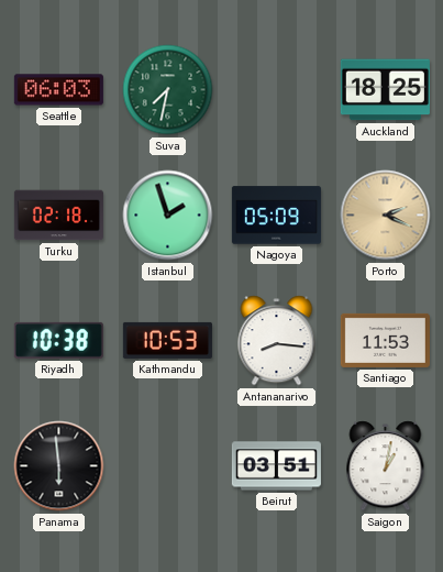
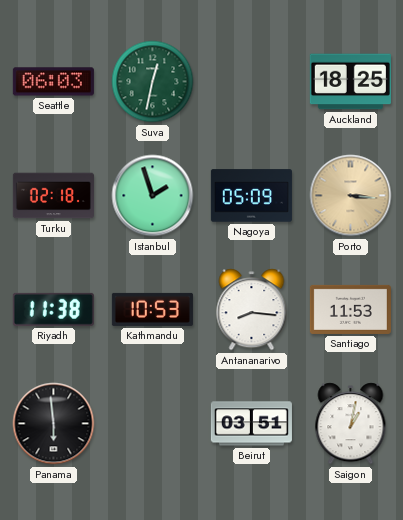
Suva: 7:32 -> 12:32
Porto: 2:19 -> 3:16
Riyadh: 10:38 -> 11:38
